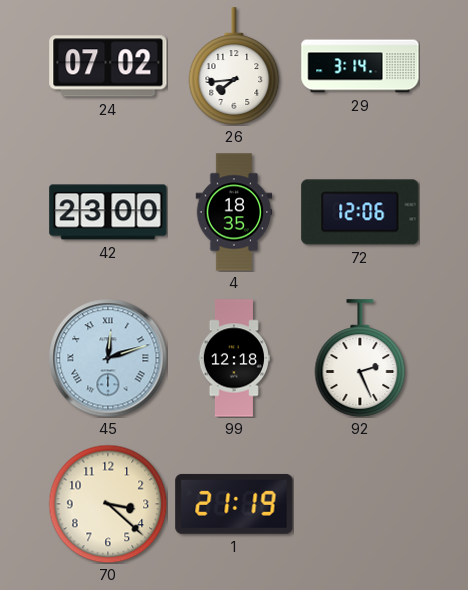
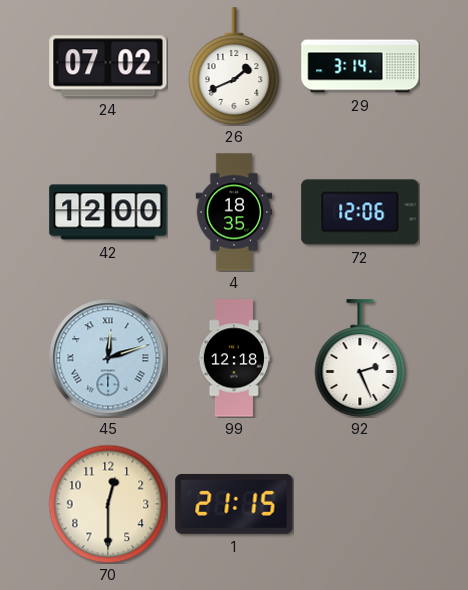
26: 7:44 -> 1:41
42: 23:00 -> 12:00
70: 3:22 -> 12:30
1: 21:19 -> 21:15
